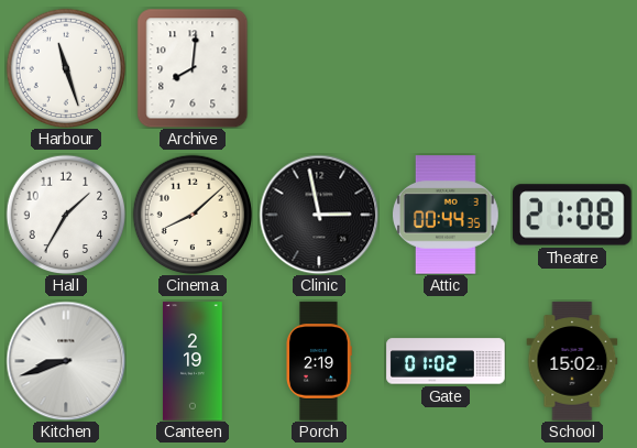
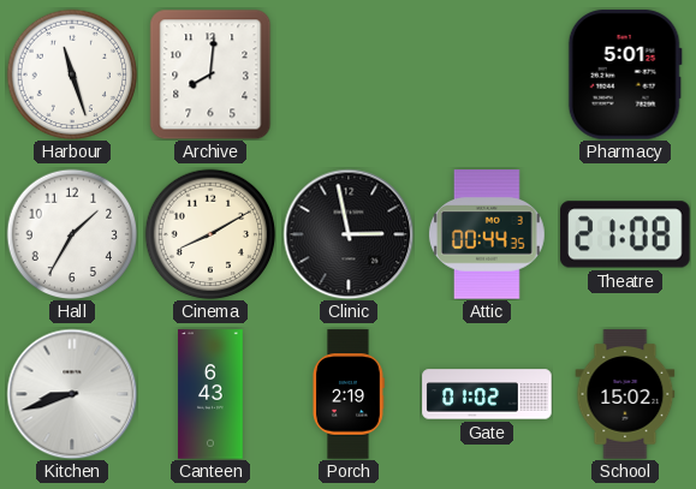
Pharmacy: none -> 5:01
Cinema: 8:08 -> 8:10
Canteen: 2:19 -> 6:43
